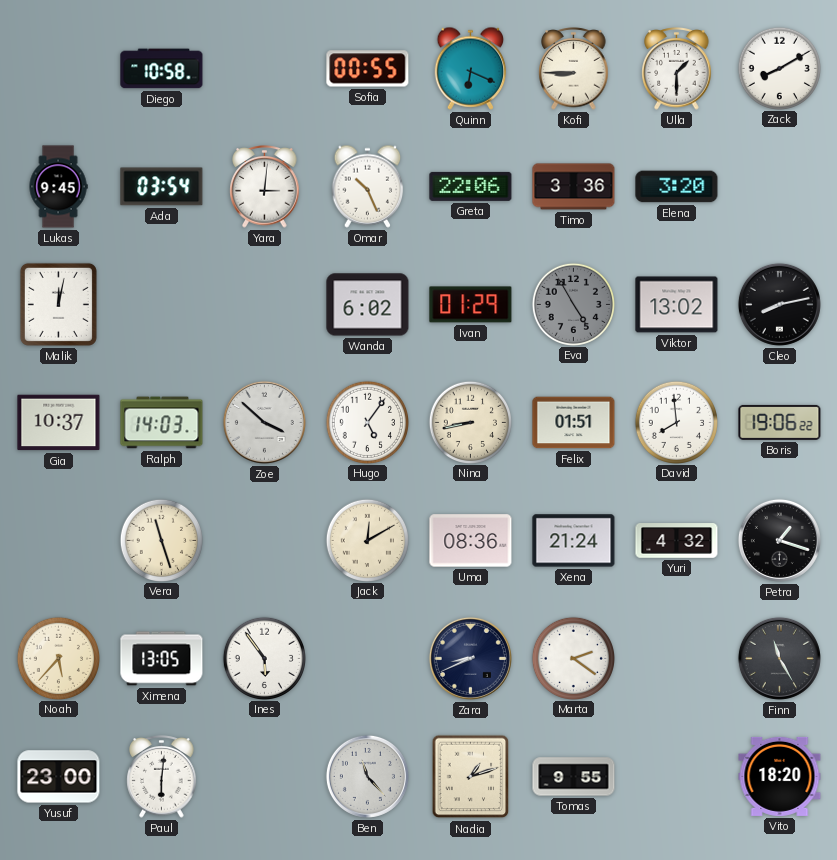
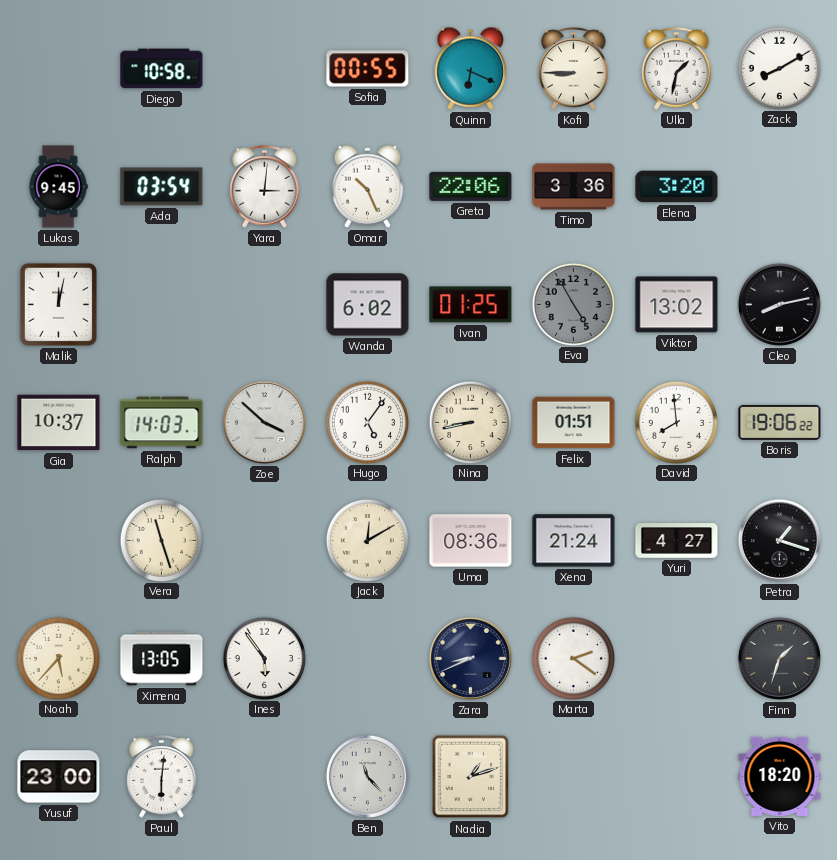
Ulla: 1:30 -> 1:32
Ivan: 01:29 -> 01:25
Yuri: 4:32 -> 4:27
Finn: 11:25 -> 1:33
Tomas: 9:55 -> none
